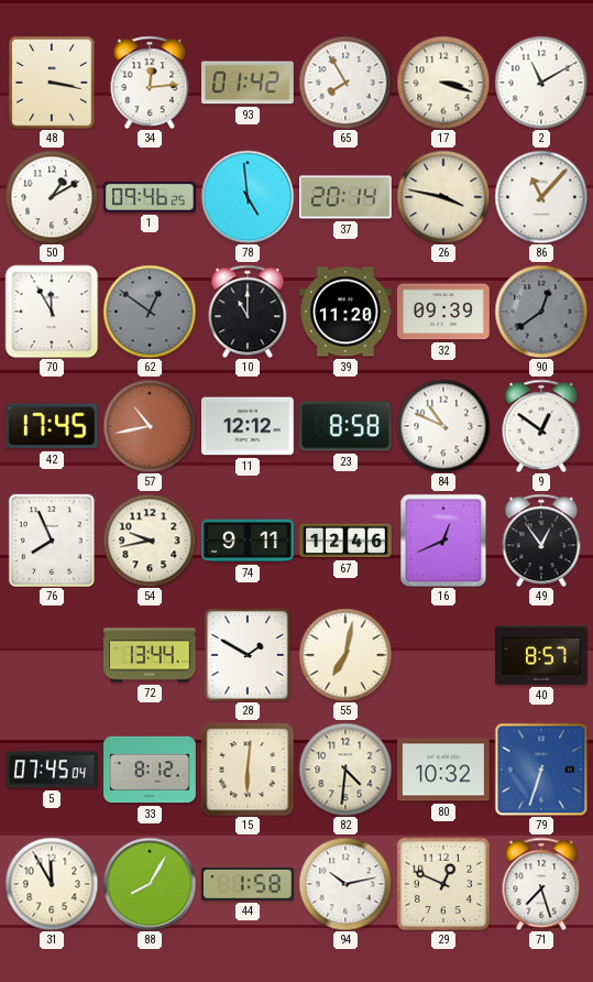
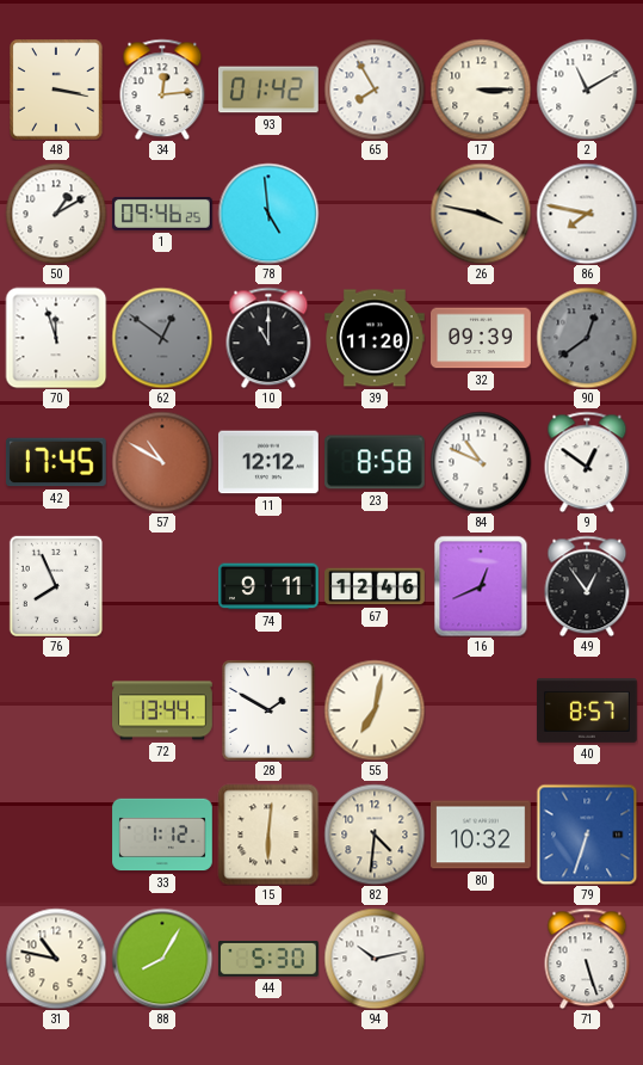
17: 3:18 -> 3:15
37: 20:14 -> none
86: 11:07 -> 7:47
70: 11:55 -> 11:57
57: 10:43 -> 10:50
54: 9:43 -> none
5: 07:45 -> none
33: 8:12 -> 1:12
31: 11:55 -> 10:47
44: 1:58 -> 5:30
29: 12:49 -> none
71: 7:27 -> 5:27
